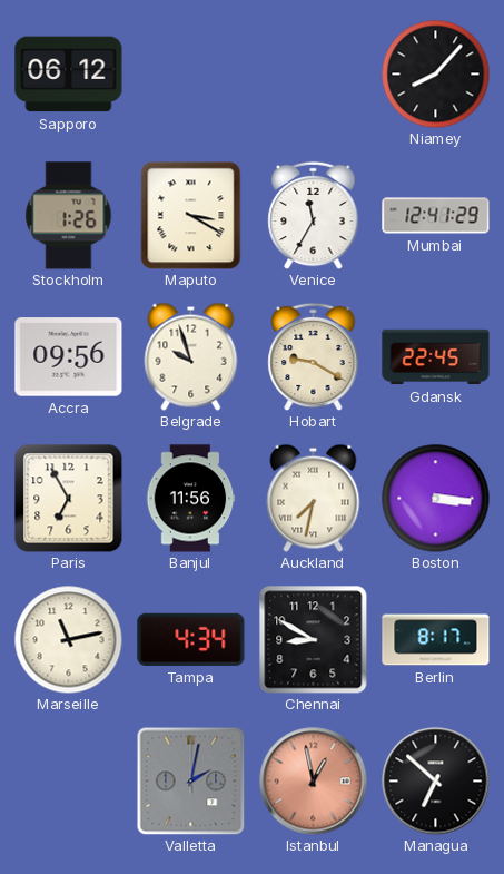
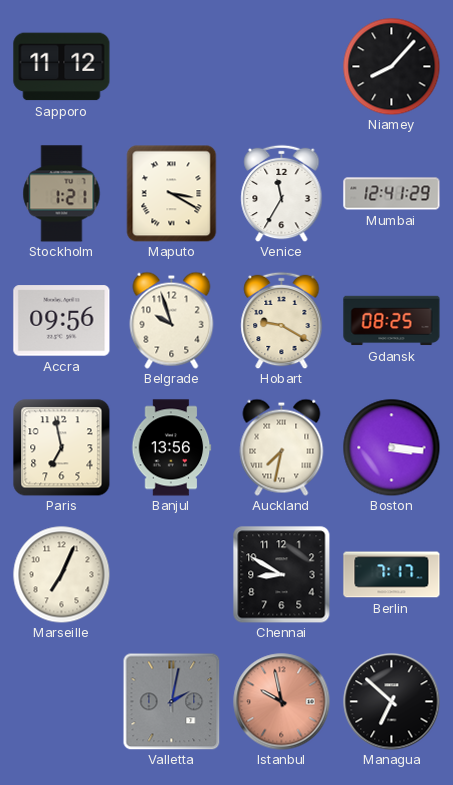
Sapporo: 06:12 -> 11:12
Stockholm: 1:26 -> 1:21
Gdansk: 22:45 -> 08:25
Paris: 6:55 -> 6:58
Banjul: 11:56 -> 13:56
Marseille: 11:13 -> 7:04
Tampa: 4:34 -> none
Berlin: 8:17 -> 7:17
Istanbul: 12:58 -> 9:58
